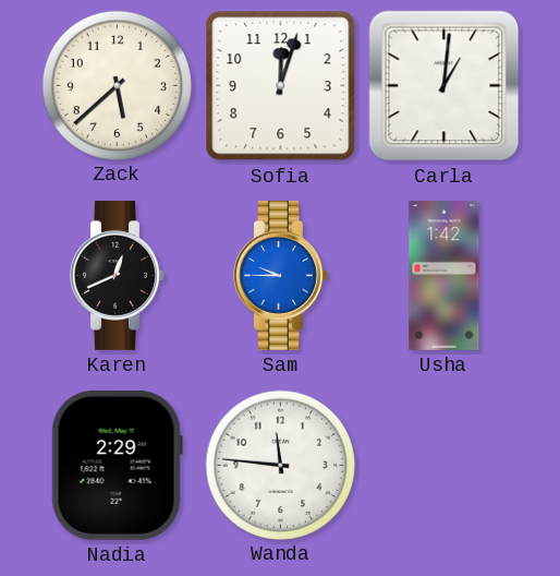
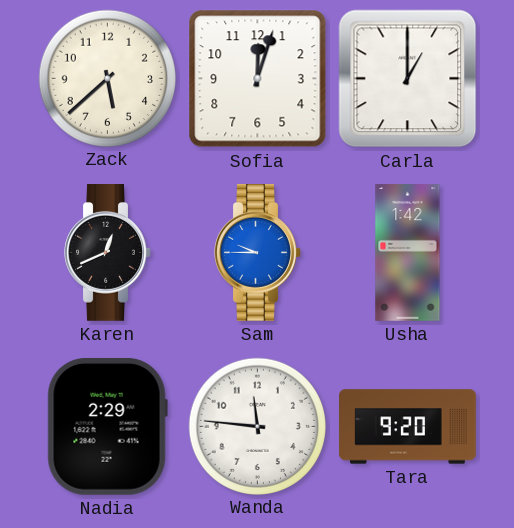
Carla: 1:01 -> 1:00
Tara: none -> 9:20
